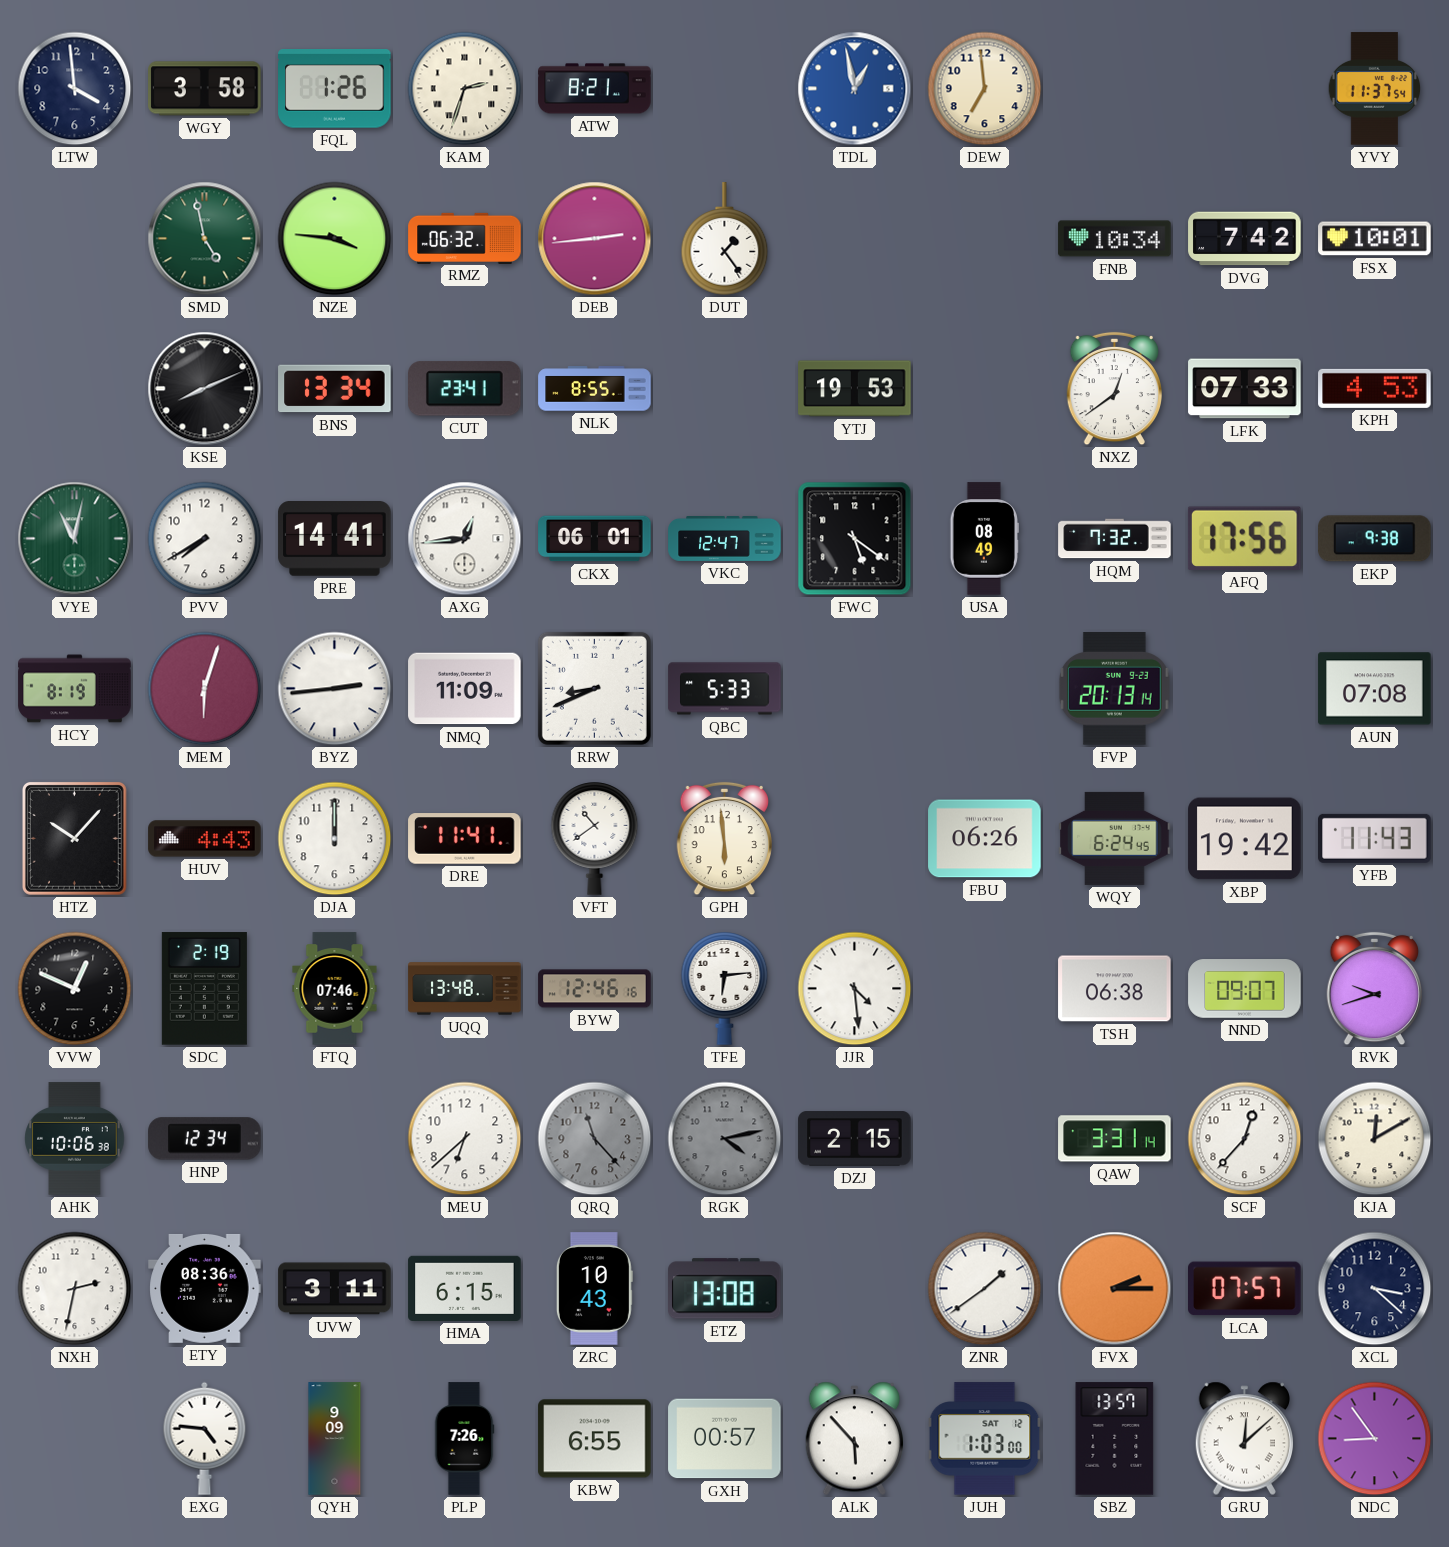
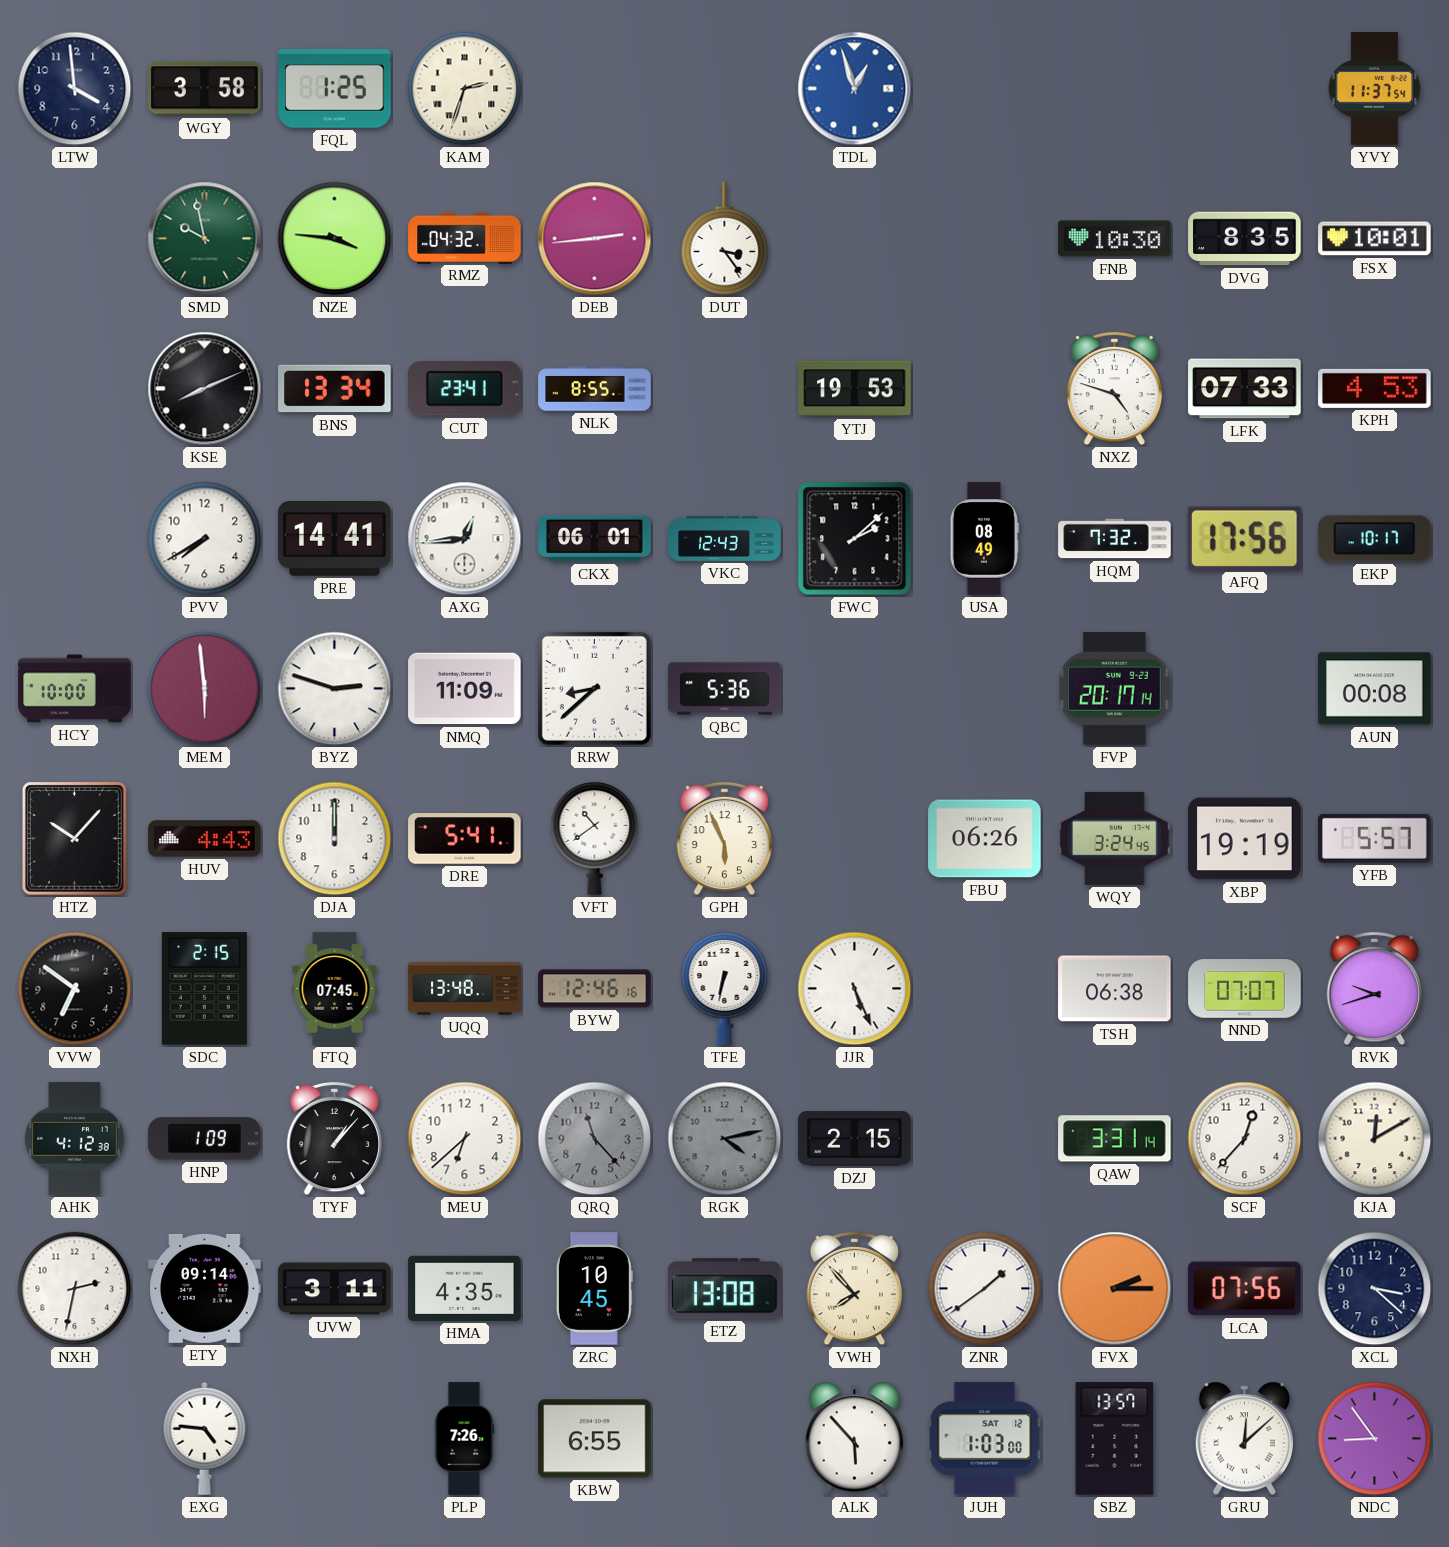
FQL: 1:26 -> 1:25
ATW: 8:21 -> none
TDL: 12:58 -> 12:57
DEW: 6:59 -> none
SMD: 4:58 -> 9:58
RMZ: 06:32 -> 04:32
DUT: 1:24 -> 3:24
FNB: 10:34 -> 10:30
DVG: 7:42 -> 8:35
NXZ: 12:39 -> 4:48
VYE: 11:02 -> none
VKC: 12:47 -> 12:43
FWC: 5:21 -> 2:08
EKP: 9:38 -> 10:17
HCY: 8:19 -> 10:00
MEM: 6:03 -> 5:59
BYZ: 2:44 -> 2:48
RRW: 8:41 -> 8:38
QBC: 5:33 -> 5:36
FVP: 20:13 -> 20:17
AUN: 07:08 -> 00:08
DRE: 11:41 -> 5:41
GPH: 5:59 -> 5:56
WQY: 6:24 -> 3:24
XBP: 19:42 -> 19:19
YFB: 11:43 -> 5:57
VVW: 12:49 -> 6:51
SDC: 2:19 -> 2:15
FTQ: 07:46 -> 07:45
TFE: 6:14 -> 6:32
JJR: 4:29 -> 5:26
NND: 09:07 -> 07:07
AHK: 10:06 -> 4:12
HNP: 12:34 -> 1:09
TYF: none -> 1:07
ETY: 08:36 -> 09:14
HMA: 6:15 -> 4:35
ZRC: 10:43 -> 10:45
VWH: none -> 7:53
LCA: 07:57 -> 07:56
QYH: 9:09 -> none
GXH: 00:57 -> none
